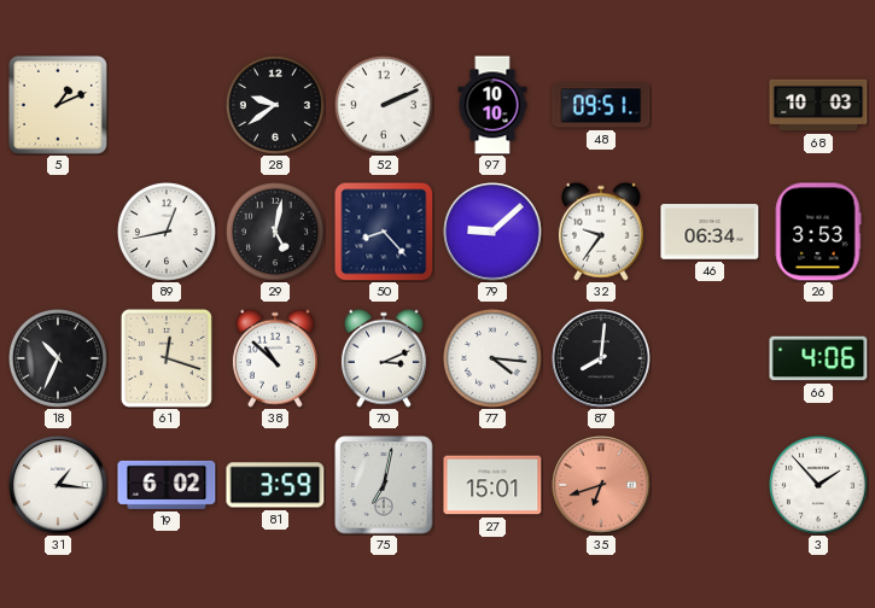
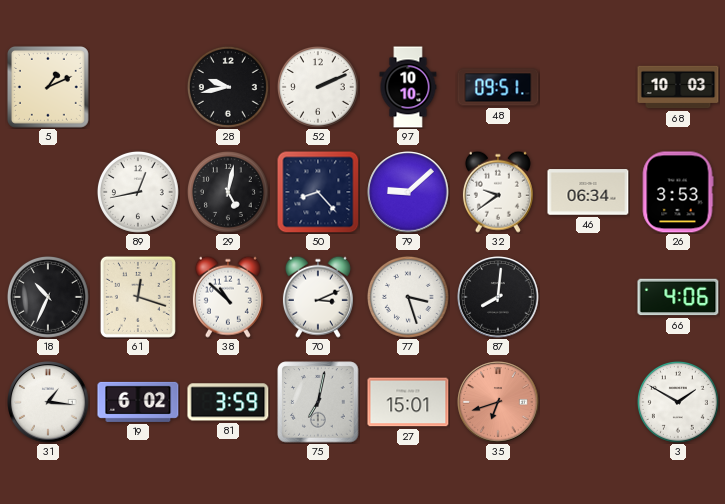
28: 9:39 -> 9:43
32: 9:36 -> 9:39
77: 4:16 -> 3:27
3: 1:53 -> 1:50
